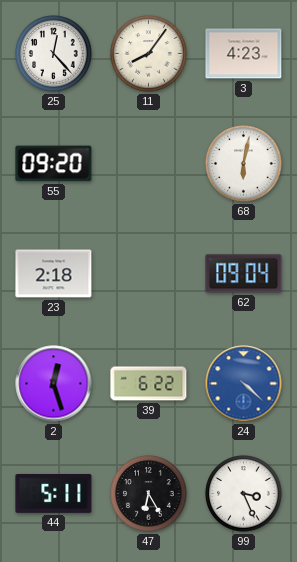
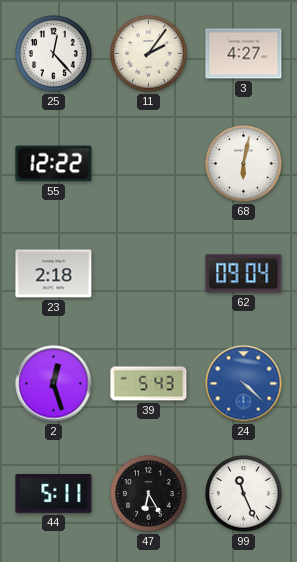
11: 8:06 -> 2:06
3: 4:23 -> 4:27
55: 09:20 -> 12:22
39: 6:22 -> 5:43
99: 3:26 -> 11:26
